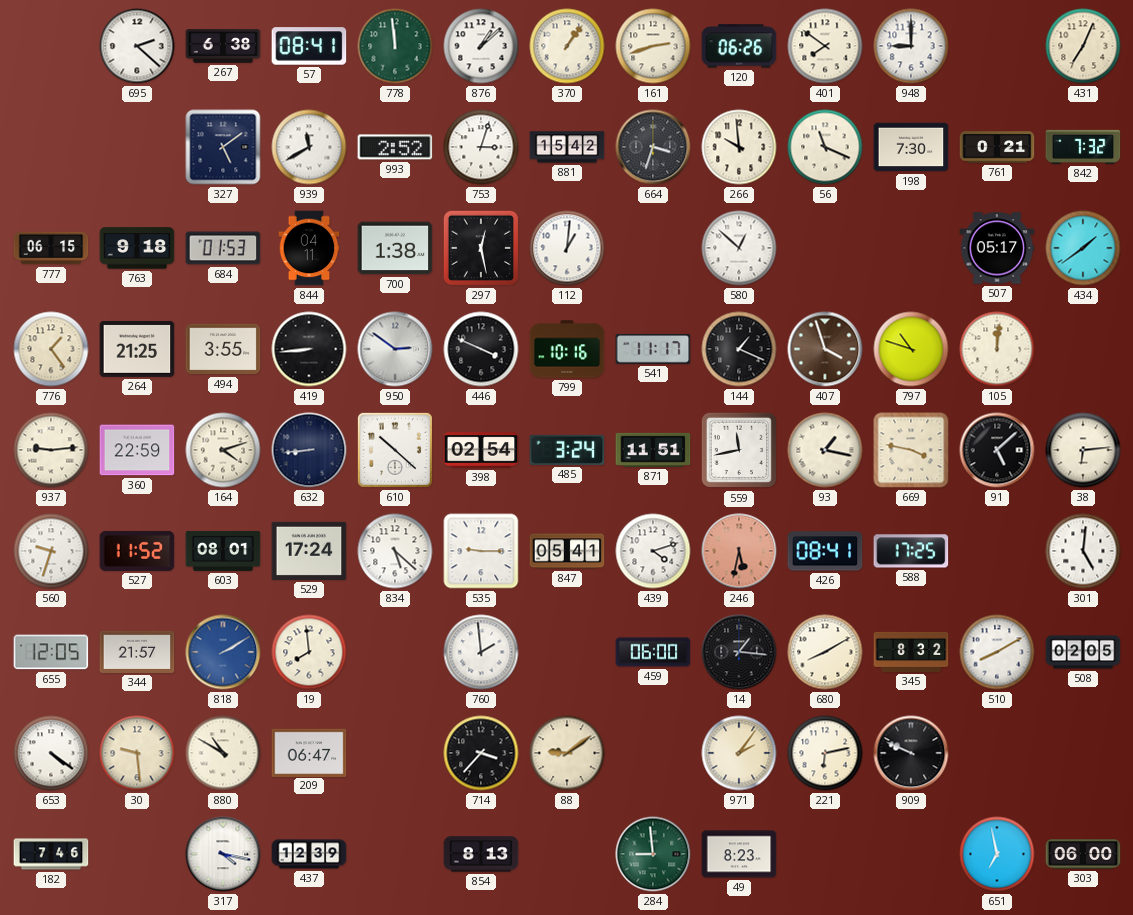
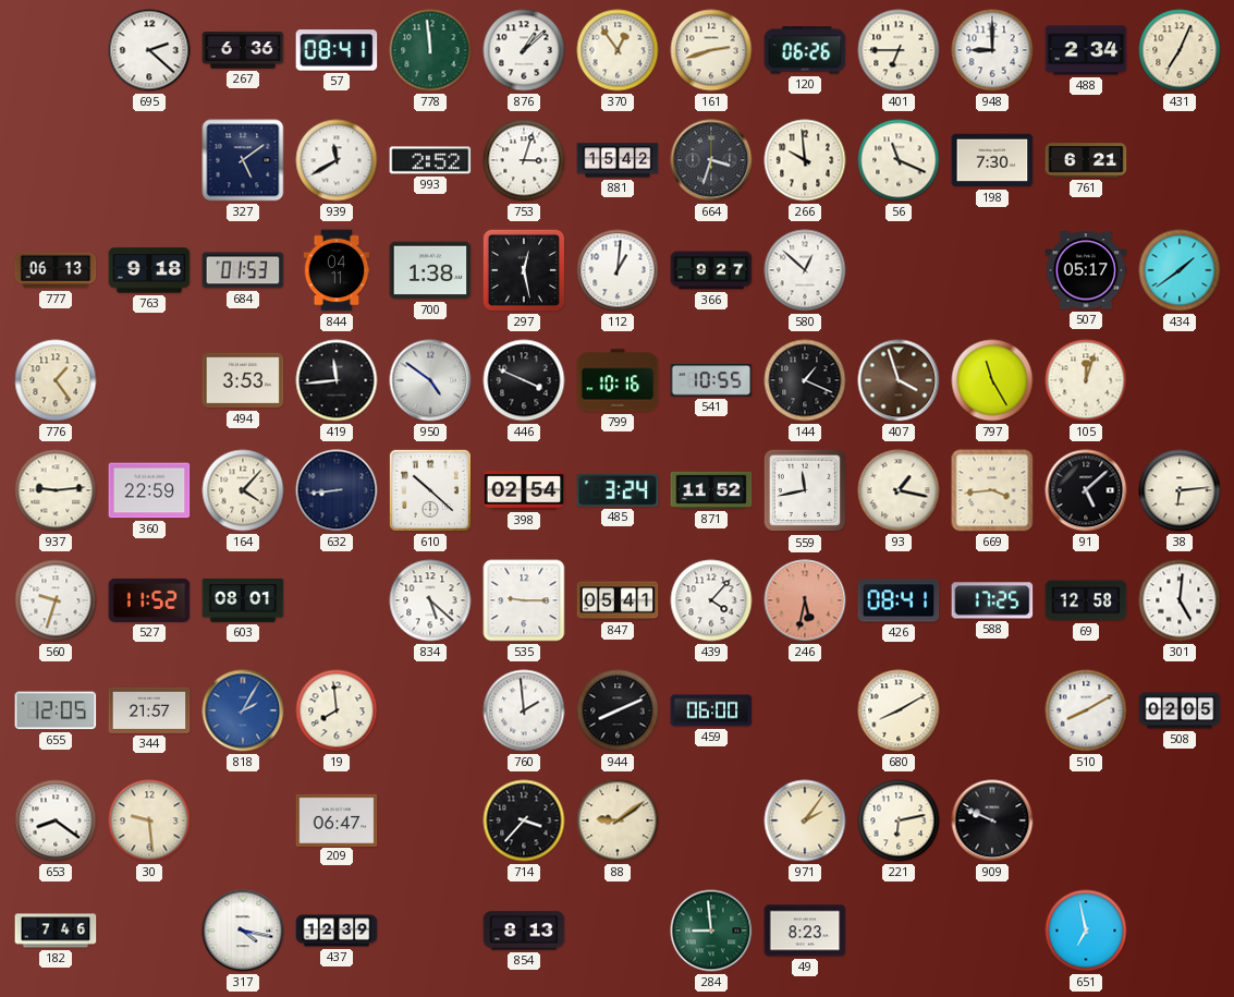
267: 6:38 -> 6:36
370: 1:06 -> 12:54
401: 7:51 -> 6:45
488: none -> 2:34
761: 0:21 -> 6:21
842: 7:32 -> none
777: 06:15 -> 06:13
366: none -> 9:27
264: 21:25 -> none
494: 3:55 -> 3:53
419: 8:44 -> 11:44
950: 2:51 -> 4:51
541: 11:17 -> 10:55
797: 10:48 -> 11:25
105: 12:01 -> 12:03
164: 4:12 -> 4:07
871: 11:51 -> 11:52
669: 3:47 -> 3:44
529: 17:24 -> none
439: 4:12 -> 4:07
69: none -> 12:58
818: 2:10 -> 2:05
944: none -> 8:11
14: 1:16 -> none
345: 8:32 -> none
653: 4:21 -> 8:21
880: 10:50 -> none
303: 06:00 -> none
